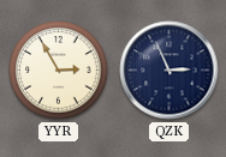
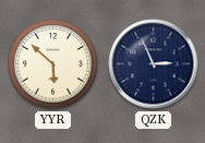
YYR: 2:55 -> 5:52
